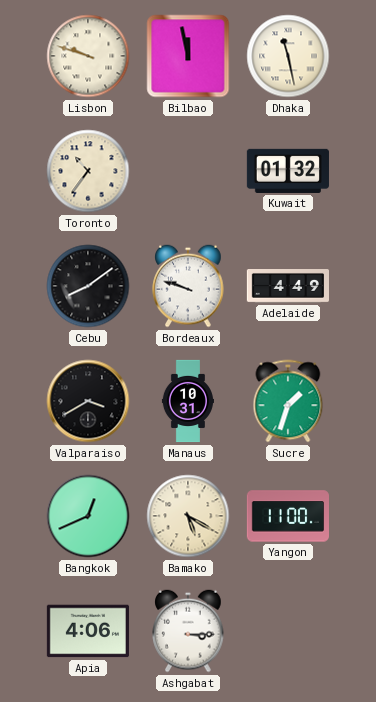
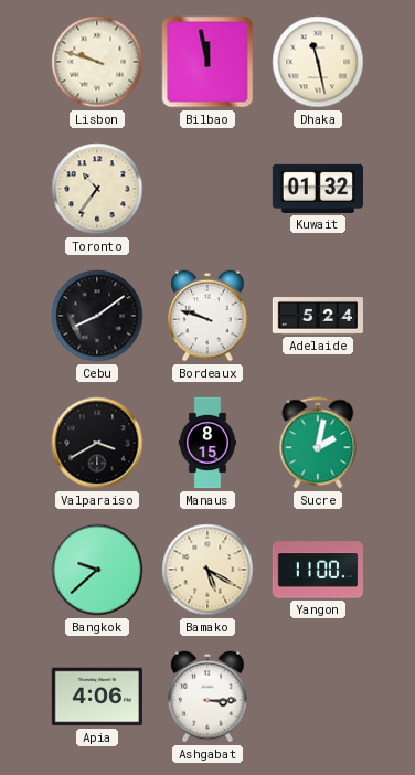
Adelaide: 4:49 -> 5:24
Manaus: 10:31 -> 8:15
Sucre: 1:33 -> 2:02
Bangkok: 12:41 -> 9:38
